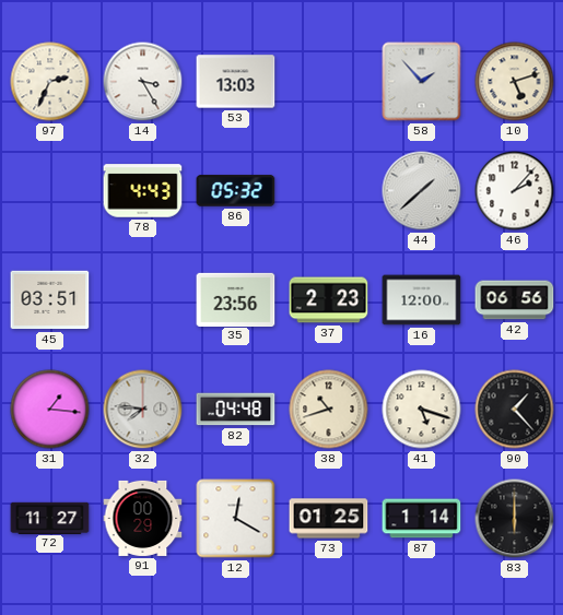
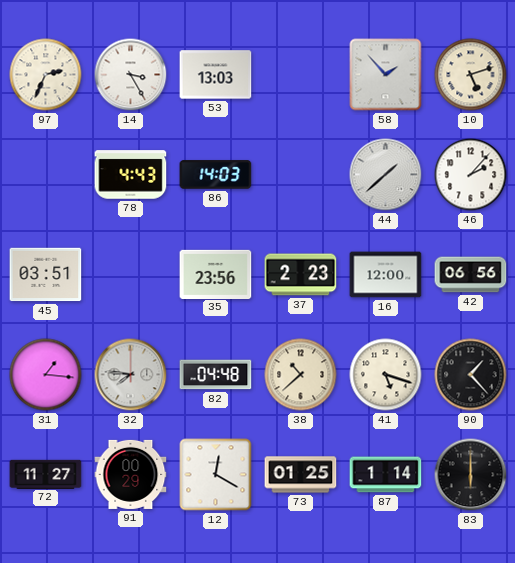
86: 05:32 -> 14:03
38: 10:42 -> 10:38
